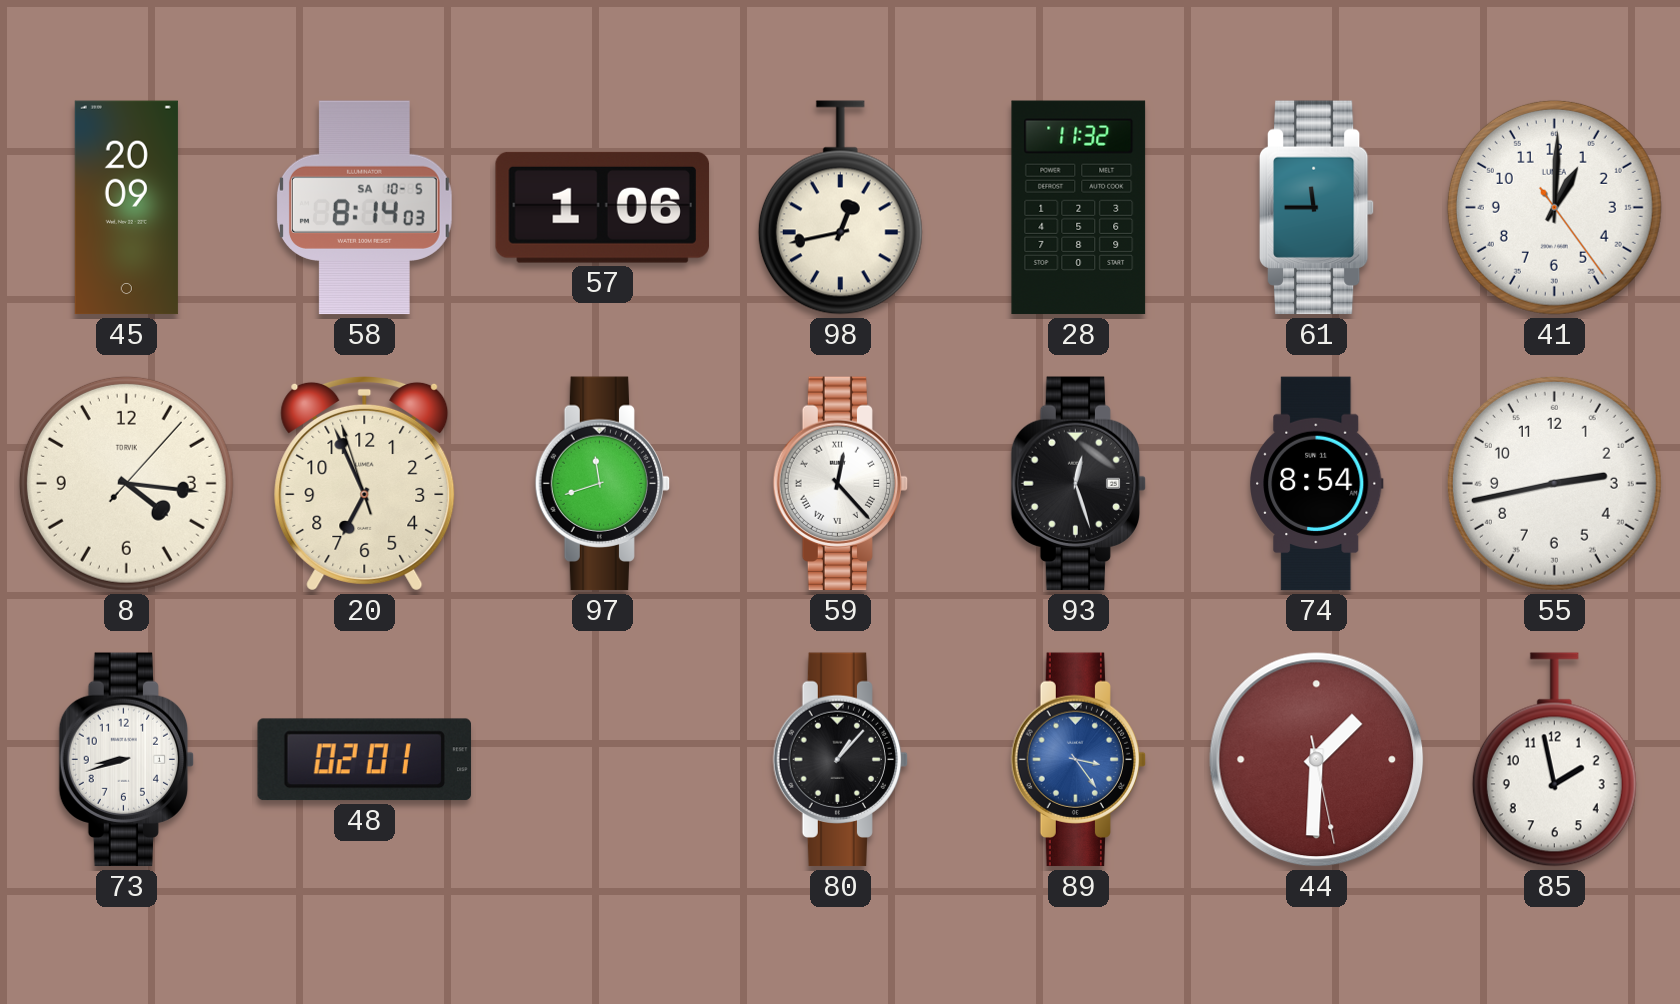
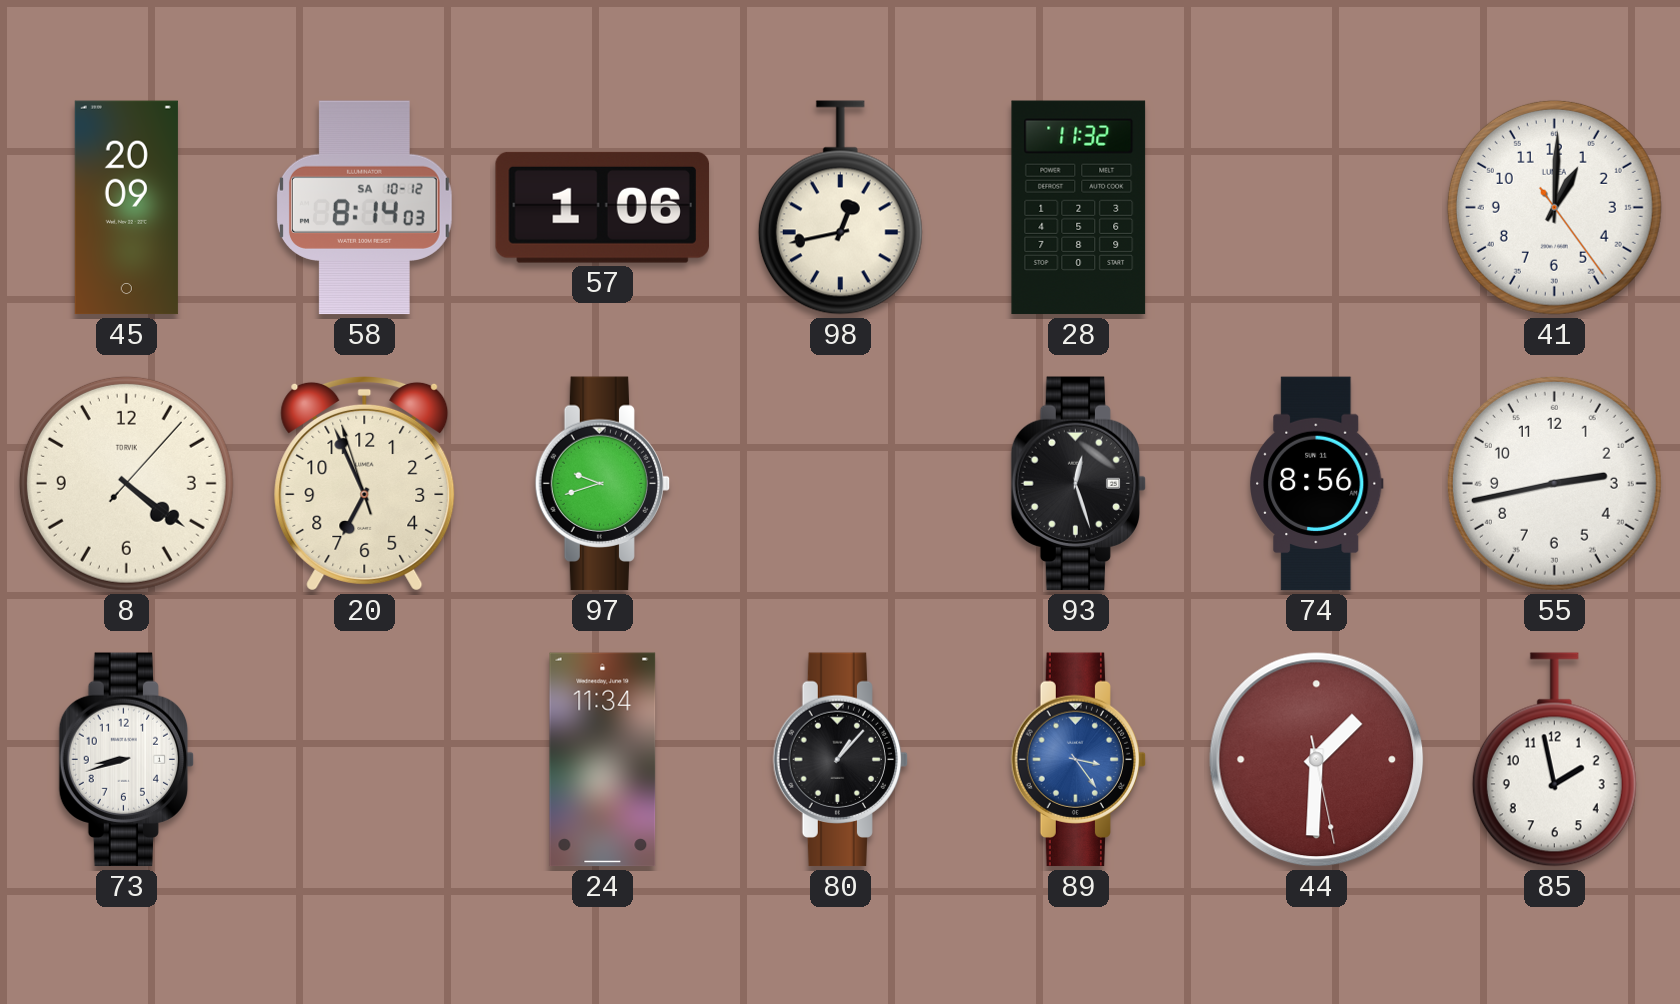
58 date: SA 10-5 -> SA 10-12
61: 11:45 -> none
8: 4:16 -> 4:21
97: 11:42 -> 9:42
59: 12:23 -> none
74: 8:54 -> 8:56
48: 02:01 -> none
24: none -> 11:34
